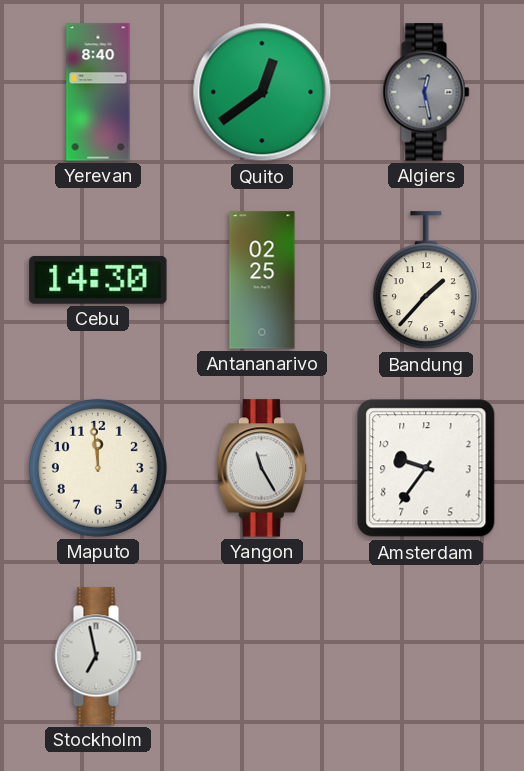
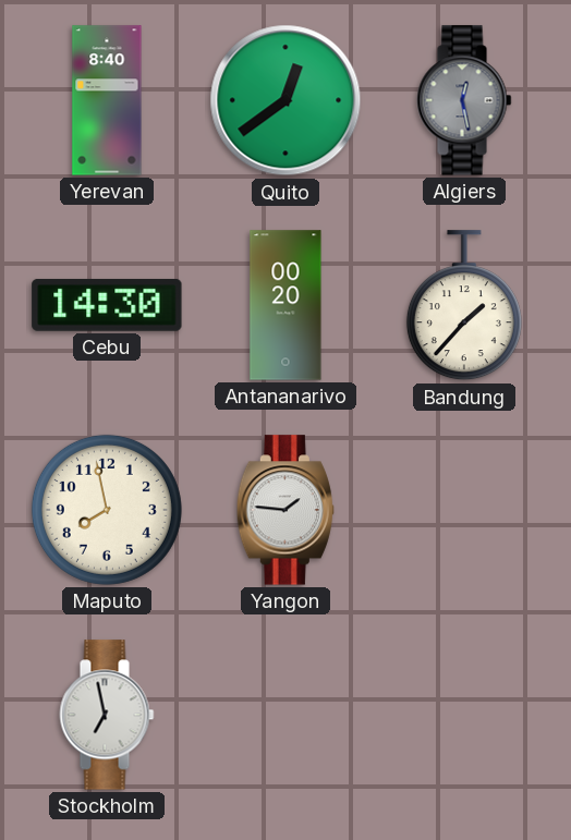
Antananarivo: 02:25 -> 00:20
Maputo: 11:59 -> 7:58
Yangon: 11:25 -> 1:46
Amsterdam: 9:36 -> none
